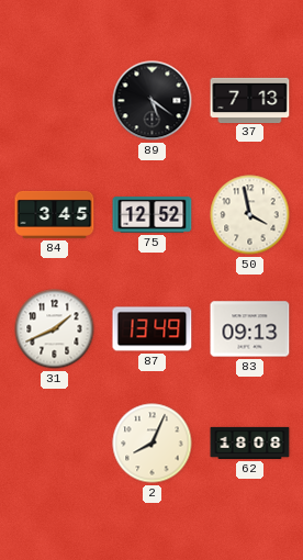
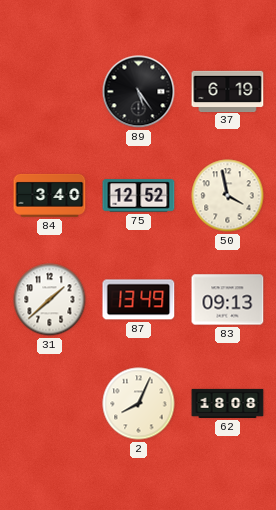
89: 5:21 -> 5:24
37: 7:13 -> 6:19
84: 3:45 -> 3:40
31: 1:41 -> 1:38
